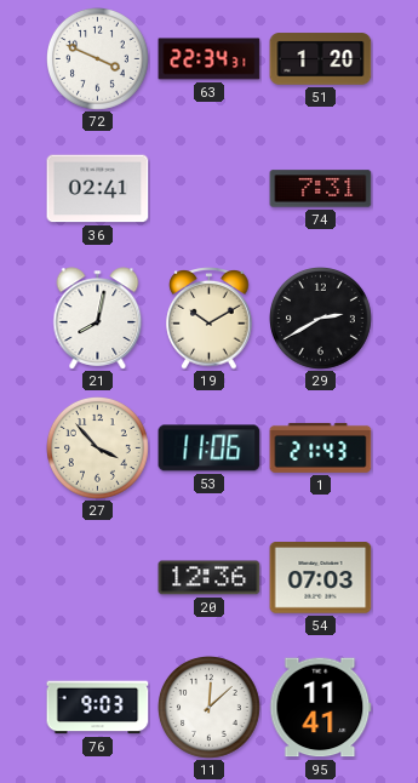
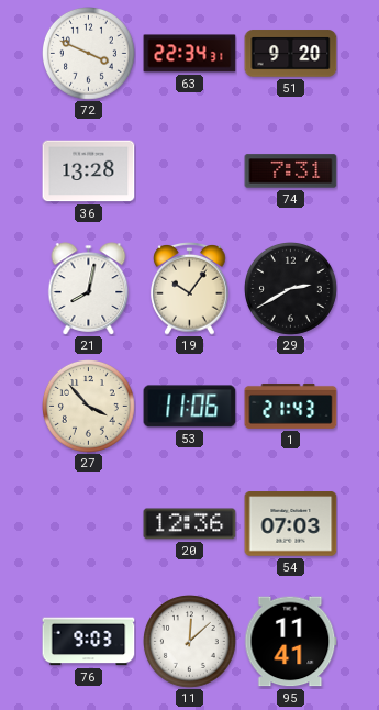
51: 1:20 -> 9:20
36: 02:41 -> 13:28
19: 10:10 -> 10:06
